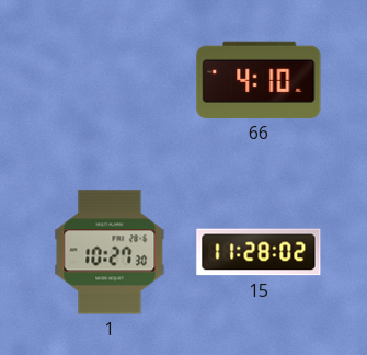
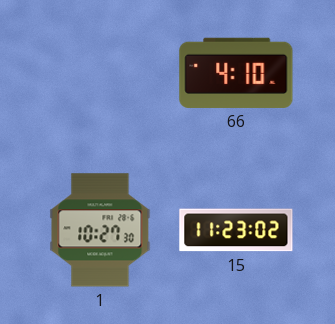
15: 11:28 -> 11:23
